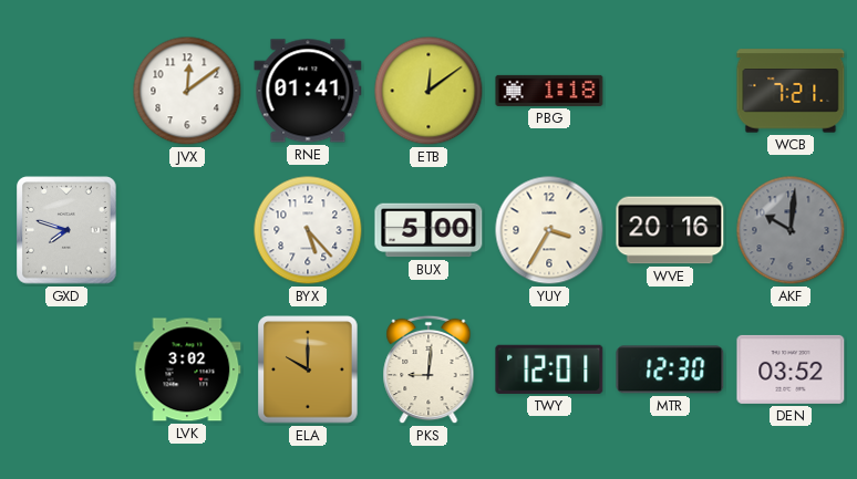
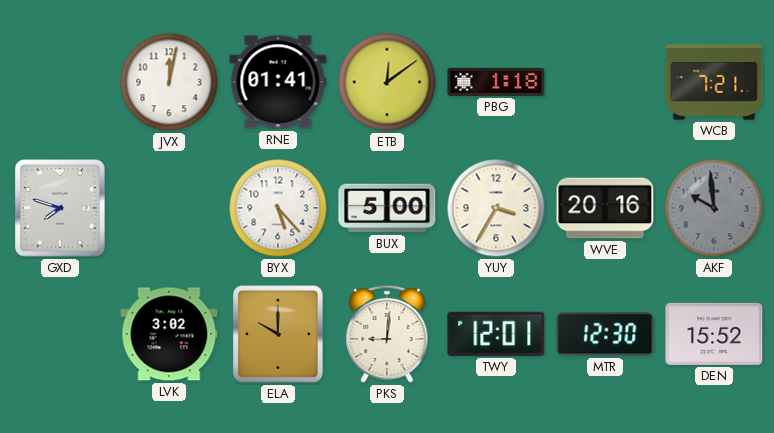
JVX: 12:09 -> 12:02
AKF: 10:01 -> 9:59
DEN: 03:52 -> 15:52
